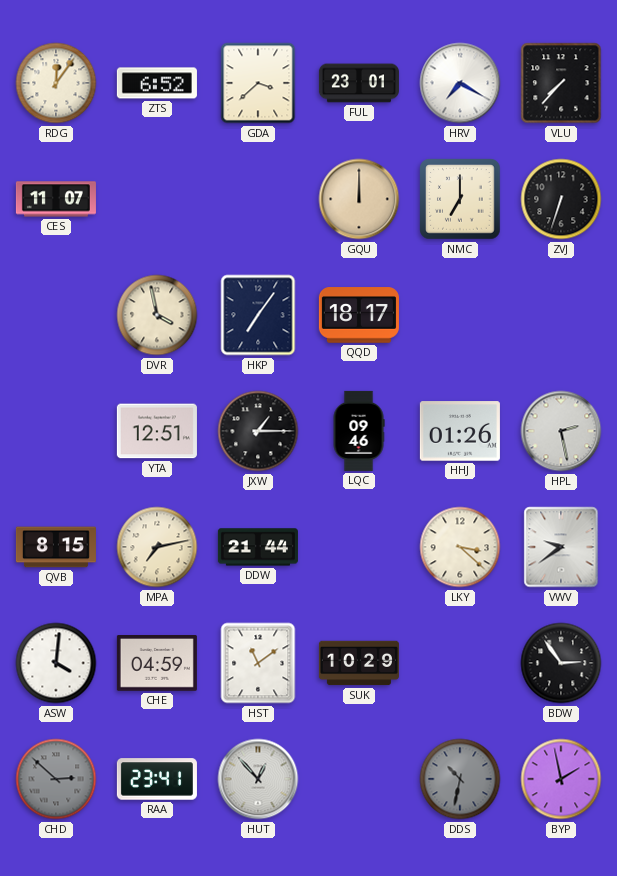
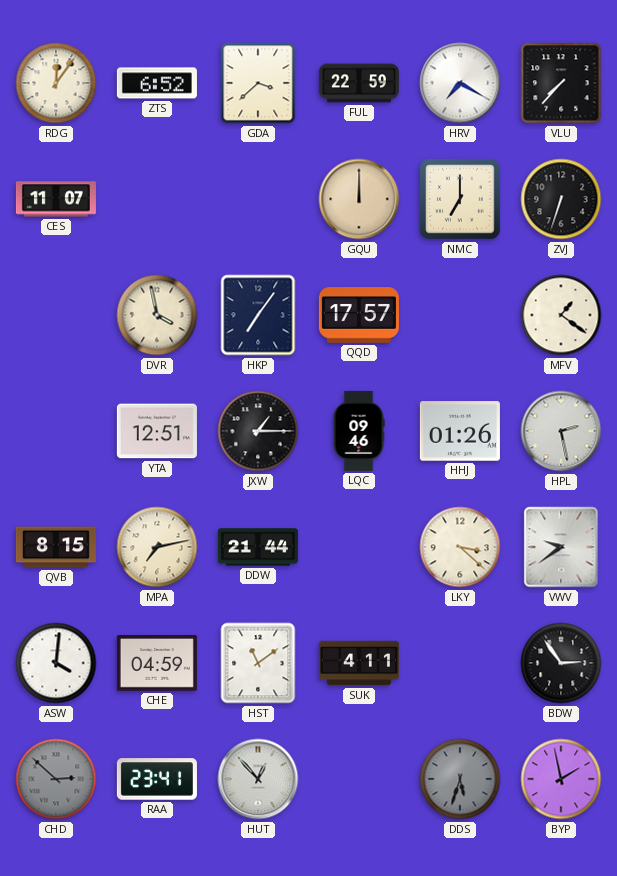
FUL: 23:01 -> 22:59
QQD: 18:17 -> 17:57
MFV: none -> 1:21
SUK: 10:29 -> 4:11
DDS: 10:32 -> 5:33
